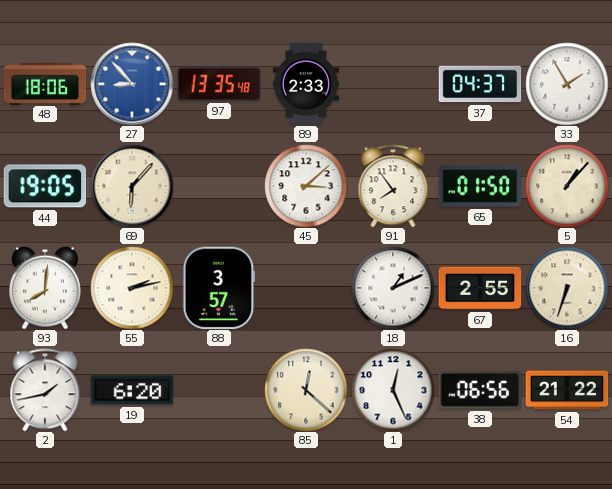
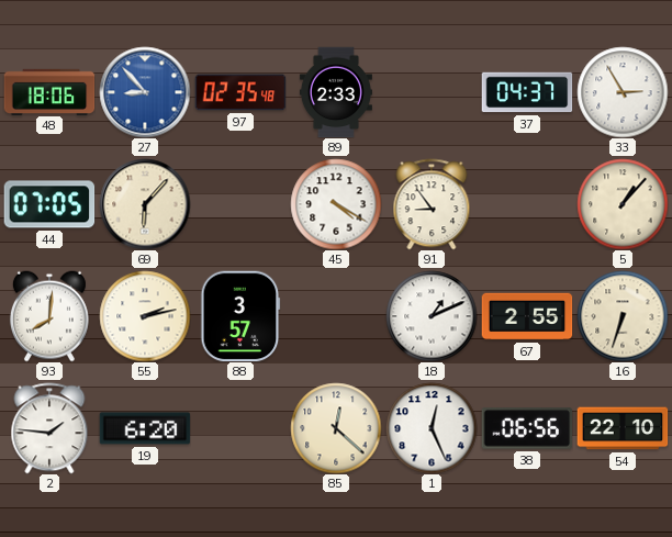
97: 13:35 -> 02:35
33: 1:55 -> 2:55
44: 19:05 -> 07:05
45: 3:08 -> 4:20
91: 7:54 -> 8:54
65: 01:50 -> none
2: 1:43 -> 1:46
54: 21:22 -> 22:10
